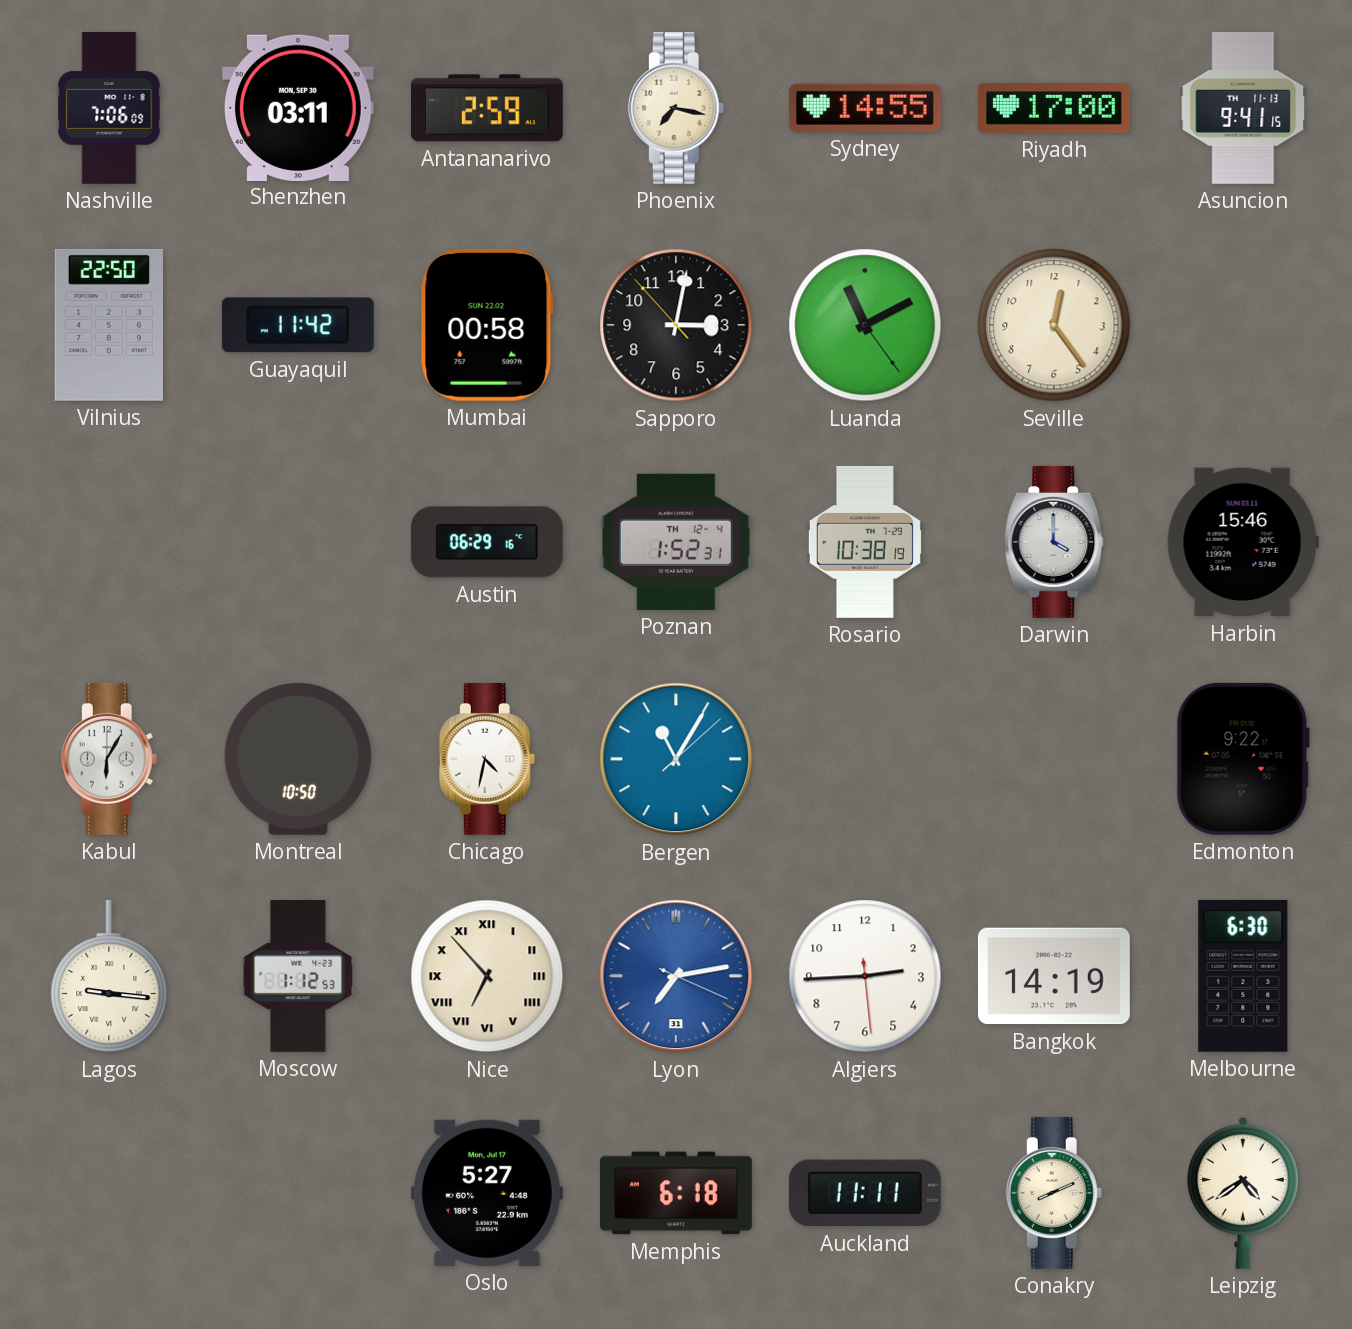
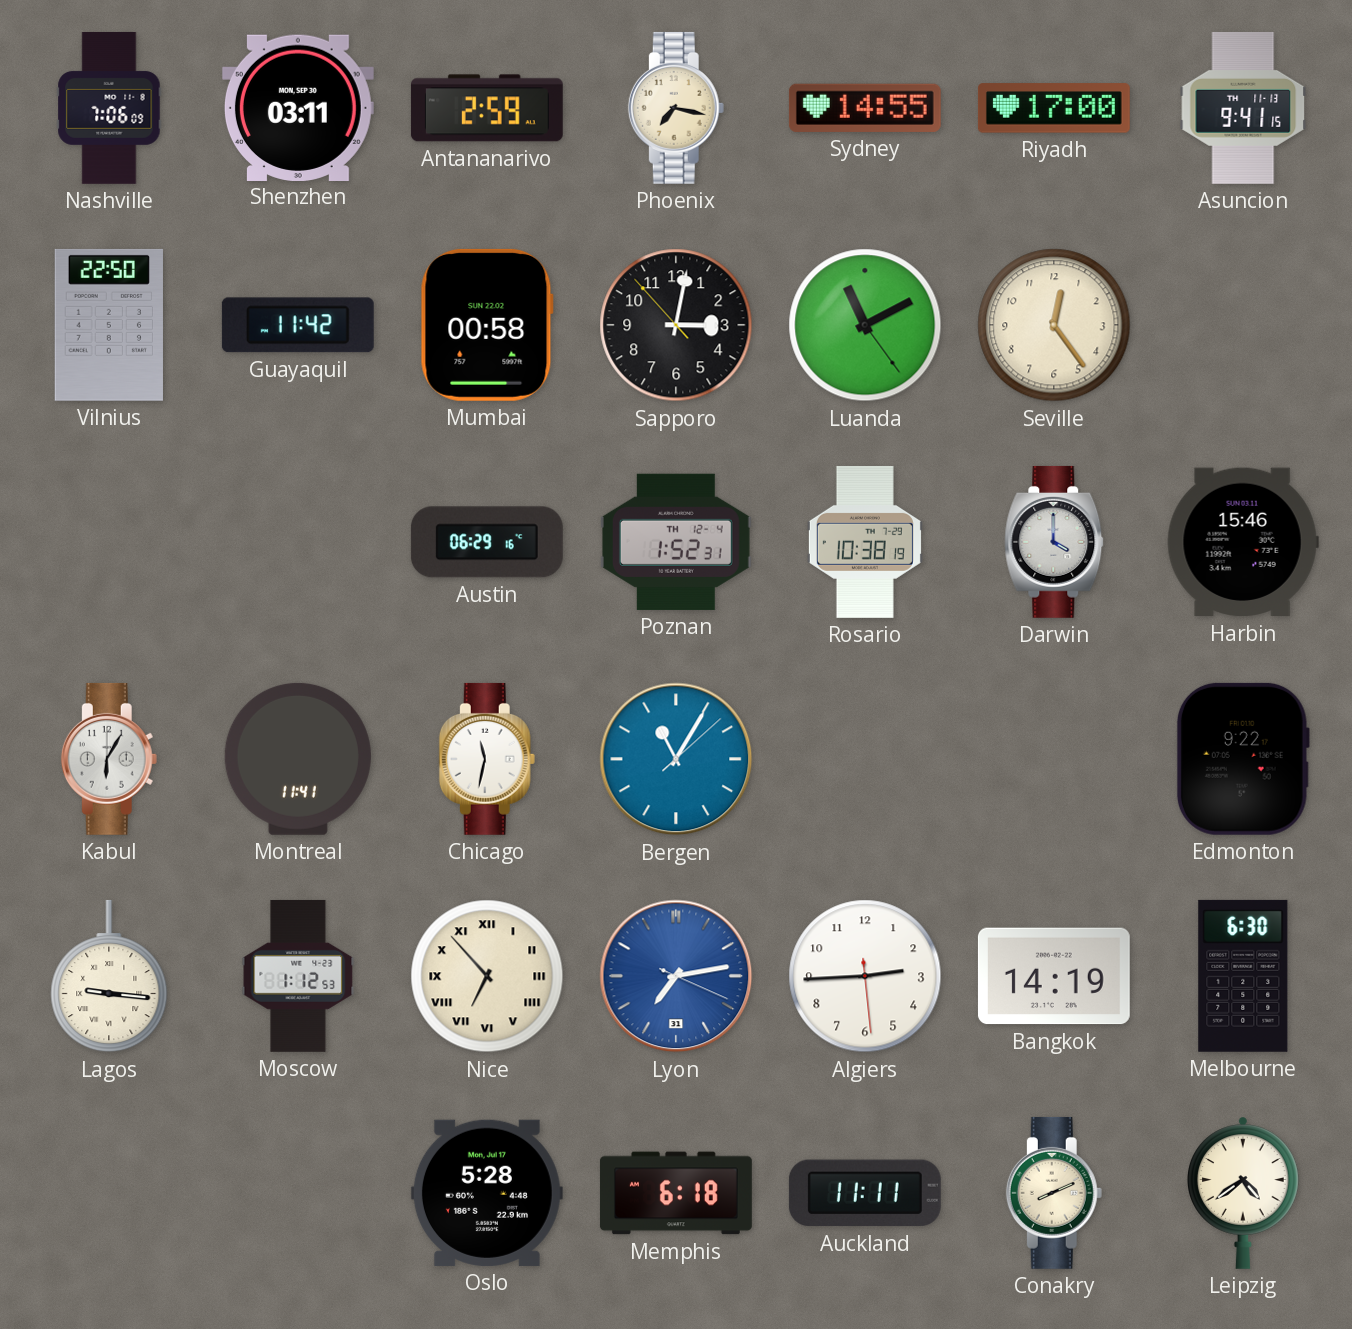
Montreal: 10:50 -> 11:41
Chicago: 4:32 -> 11:32
Oslo: 5:27 -> 5:28
